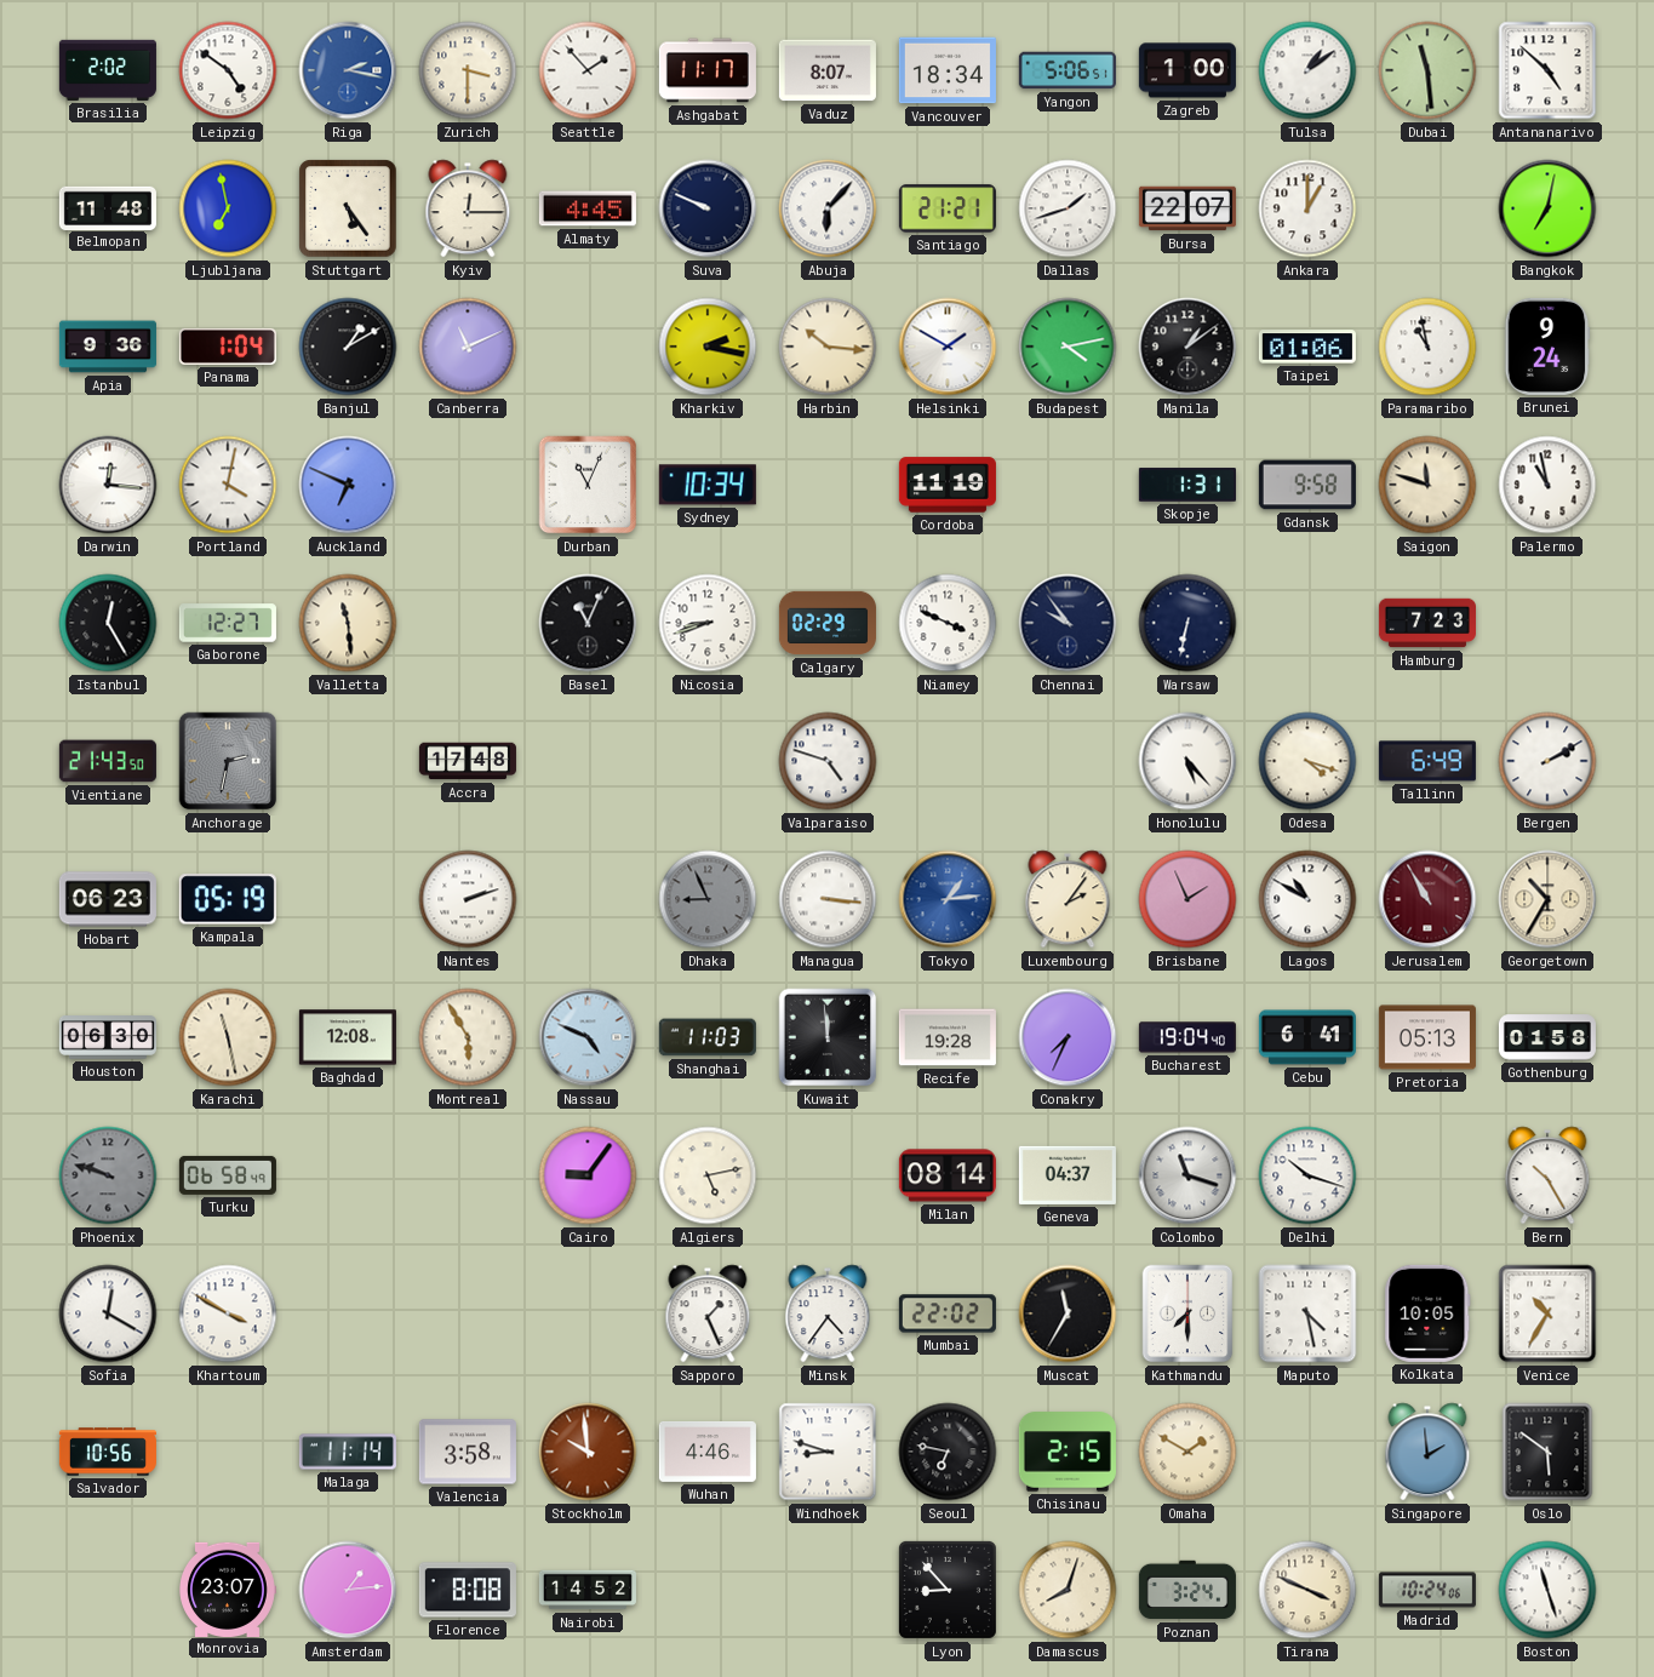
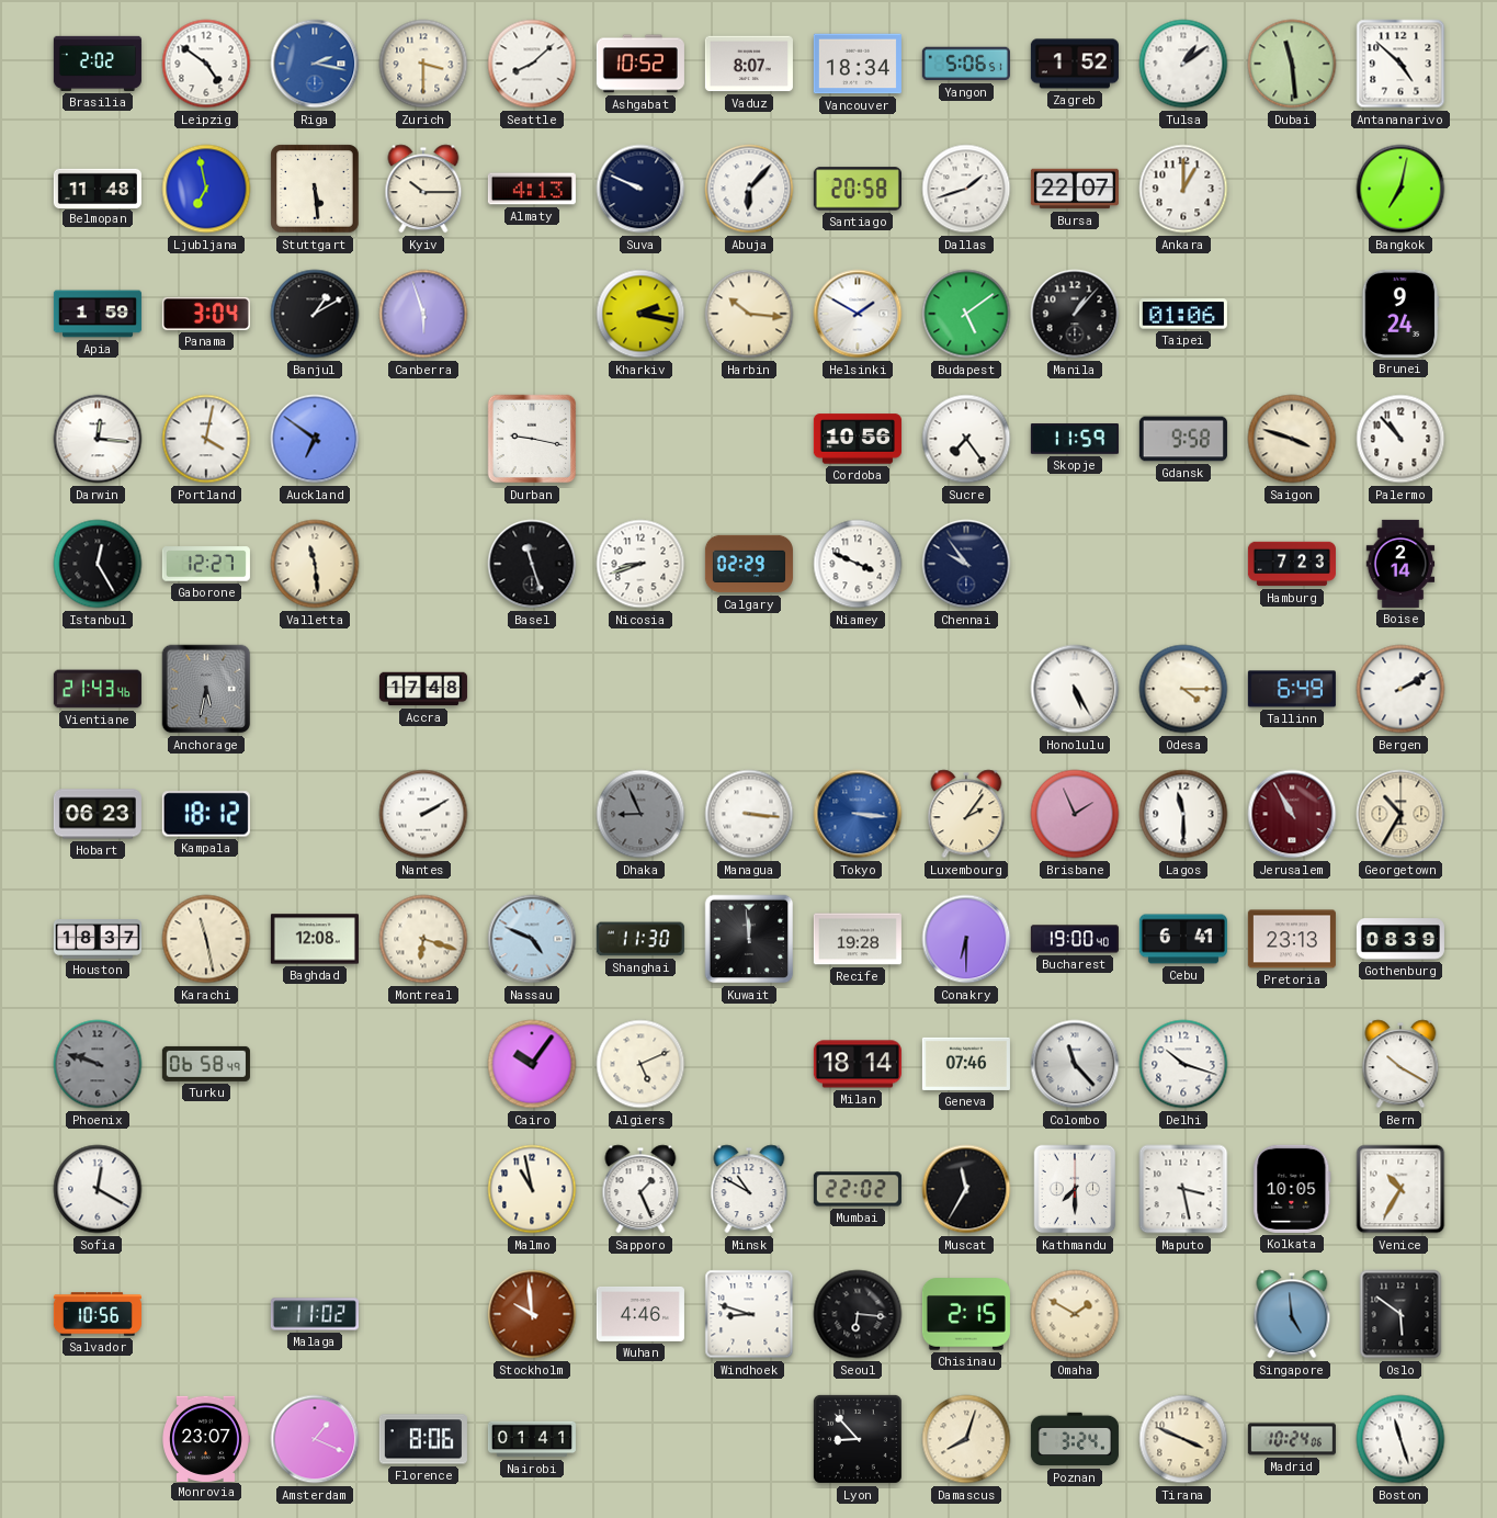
Seattle: 1:53 -> 8:08
Ashgabat: 11:17 -> 10:52
Zagreb: 1:00 -> 1:52
Stuttgart: 5:24 -> 5:29
Kyiv: 12:15 -> 10:15
Almaty: 4:45 -> 4:13
Santiago: 21:21 -> 20:58
Apia: 9:36 -> 1:59
Panama: 1:04 -> 3:04
Canberra: 11:11 -> 5:57
Budapest: 4:13 -> 5:09
Manila: 1:09 -> 1:07
Paramaribo: 10:58 -> none
Auckland: 6:49 -> 6:51
Durban: 11:04 -> 9:17
Sydney: 10:34 -> none
Cordoba: 11:19 -> 10:56
Sucre: none -> 7:24
Skopje: 1:31 -> 11:59
Saigon: 11:48 -> 3:48
Palermo: 10:58 -> 10:53
Basel: 11:04 -> 11:27
Warsaw: 6:32 -> none
Boise: none -> 2:14
Vientiane: 21:43:50 -> 21:43:46
Anchorage: 2:32 -> 5:32
Valparaiso: 4:48 -> none
Honolulu: 5:23 -> 5:25
Odesa: 4:18 -> 4:15
Kampala: 05:19 -> 18:12
Nantes: 2:12 -> 2:10
Tokyo: 1:14 -> 3:16
Lagos: 10:50 -> 11:30
Houston: 06:30 -> 18:37
Montreal: 5:55 -> 6:18
Shanghai: 11:03 -> 11:30
Conakry: 7:34 -> 6:30
Bucharest: 19:04 -> 19:00
Pretoria: 05:13 -> 23:13
Gothenburg: 01:58 -> 08:39
Cairo: 9:06 -> 10:06
Algiers: 5:13 -> 5:11
Milan: 08:14 -> 18:14
Geneva: 04:37 -> 07:46
Colombo: 11:18 -> 11:23
Bern: 10:25 -> 10:20
Khartoum: 3:50 -> none
Malmo: none -> 10:58
Minsk: 4:36 -> 10:50
Maputo: 4:28 -> 3:28
Malaga: 11:14 -> 11:02
Valencia: 3:58 -> none
Seoul: 6:47 -> 6:16
Singapore: 1:59 -> 4:59
Amsterdam: 1:14 -> 1:19
Florence: 8:08 -> 8:06
Nairobi: 14:52 -> 01:41
